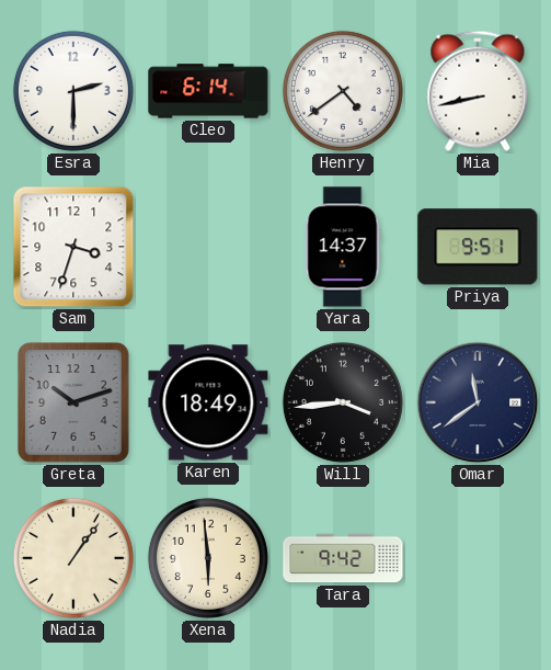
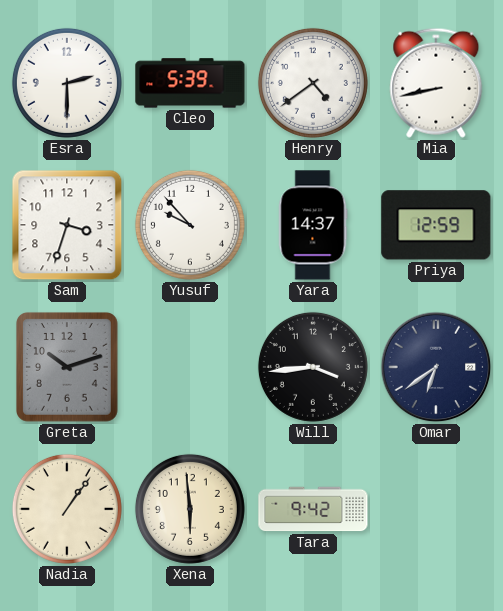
Cleo: 6:14 -> 5:39
Yusuf: none -> 9:53
Priya: 9:51 -> 12:59
Karen: 18:49 -> none
Omar: 11:39 -> 6:39
